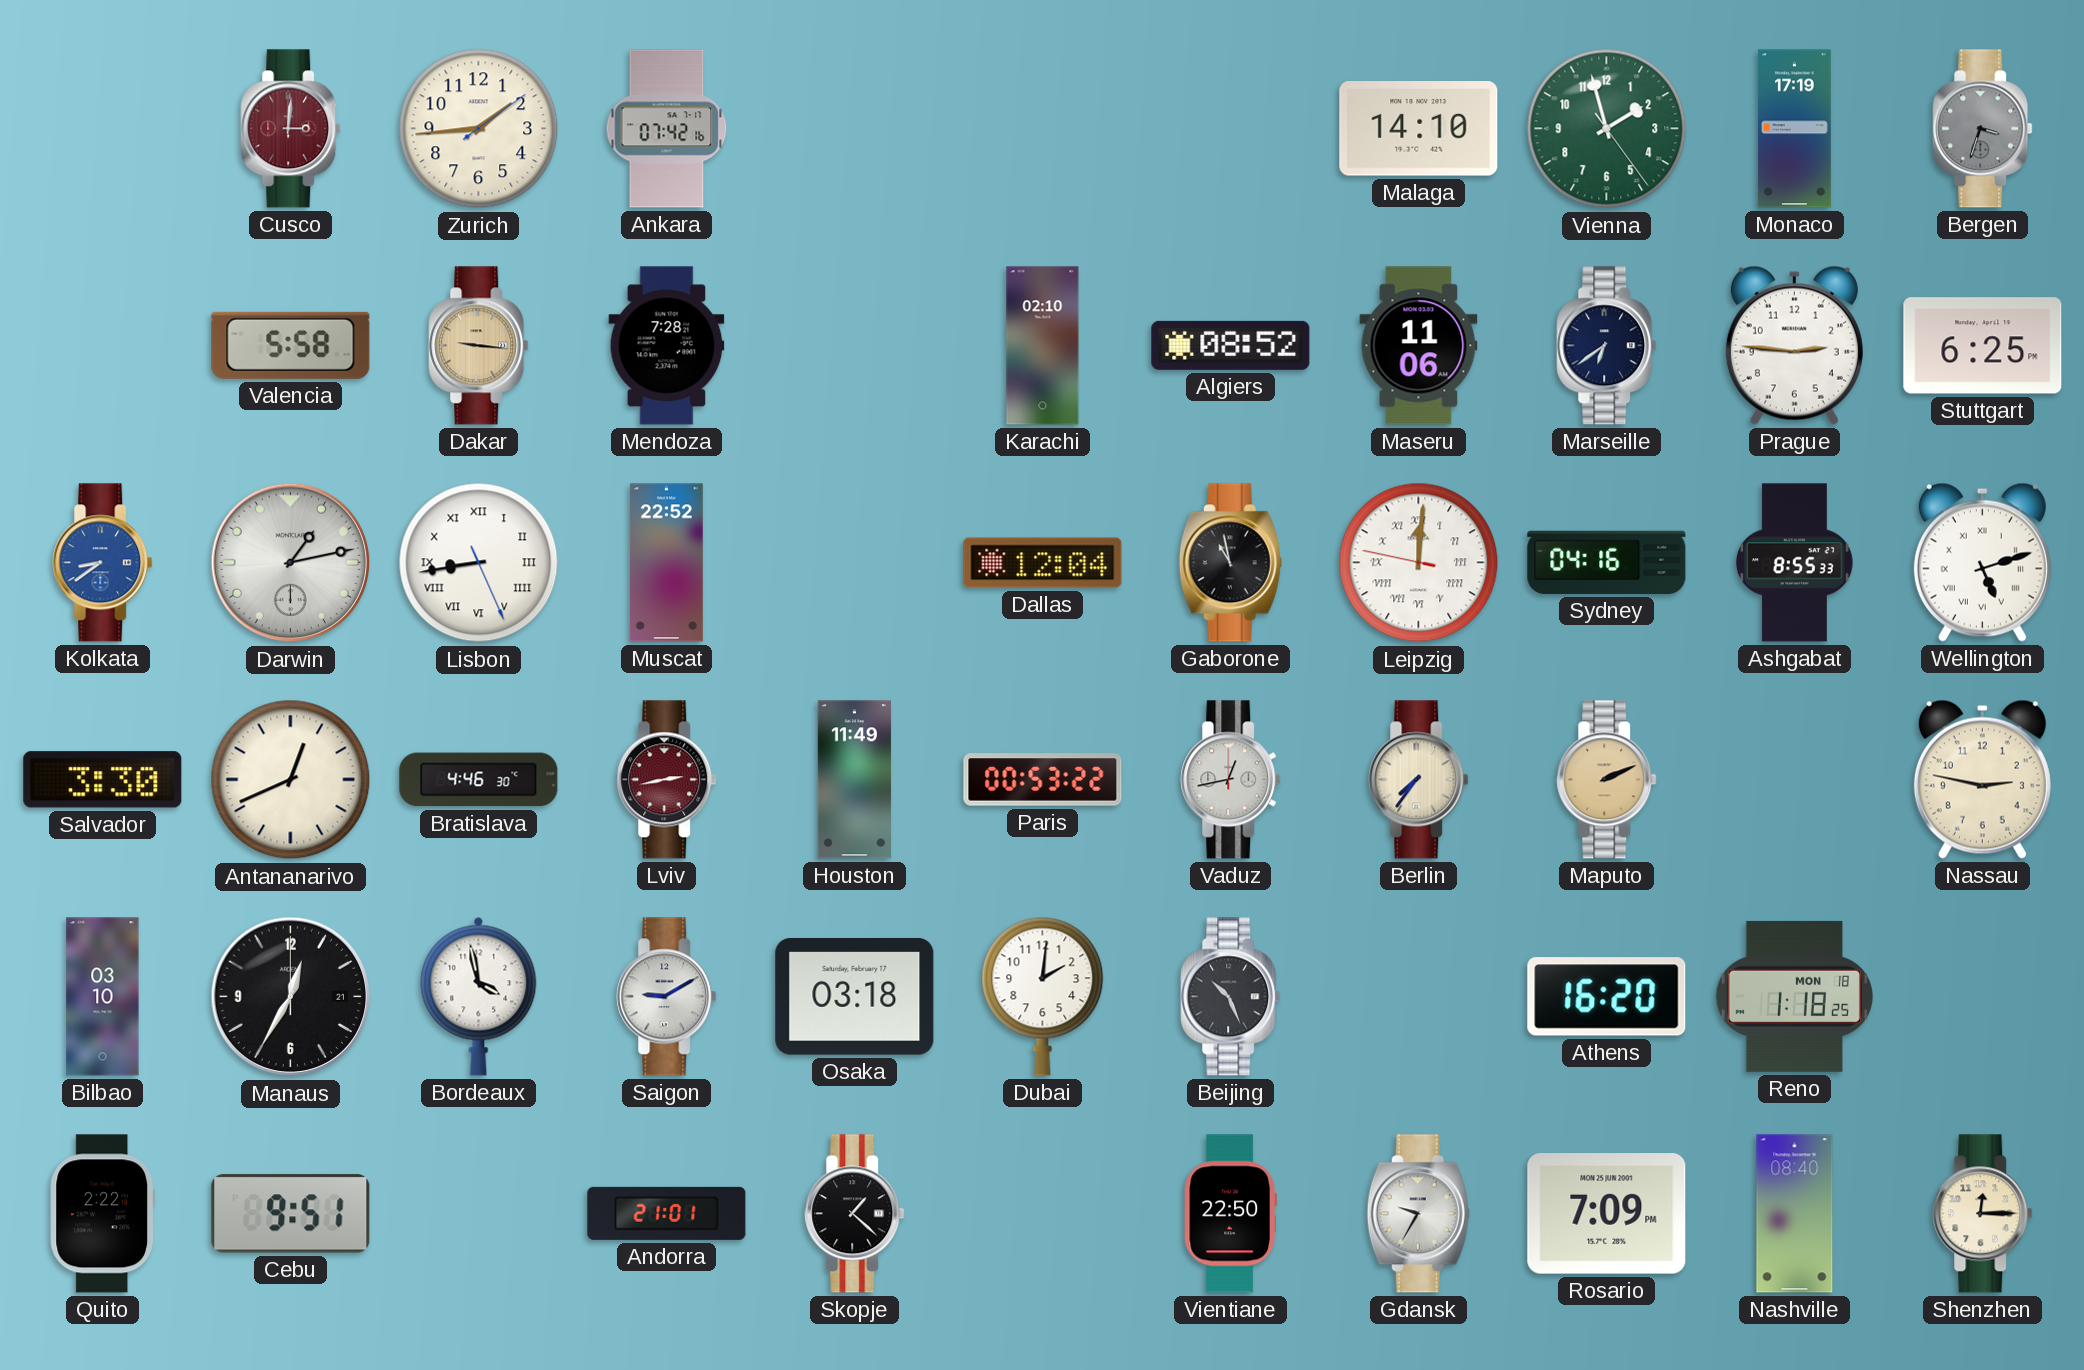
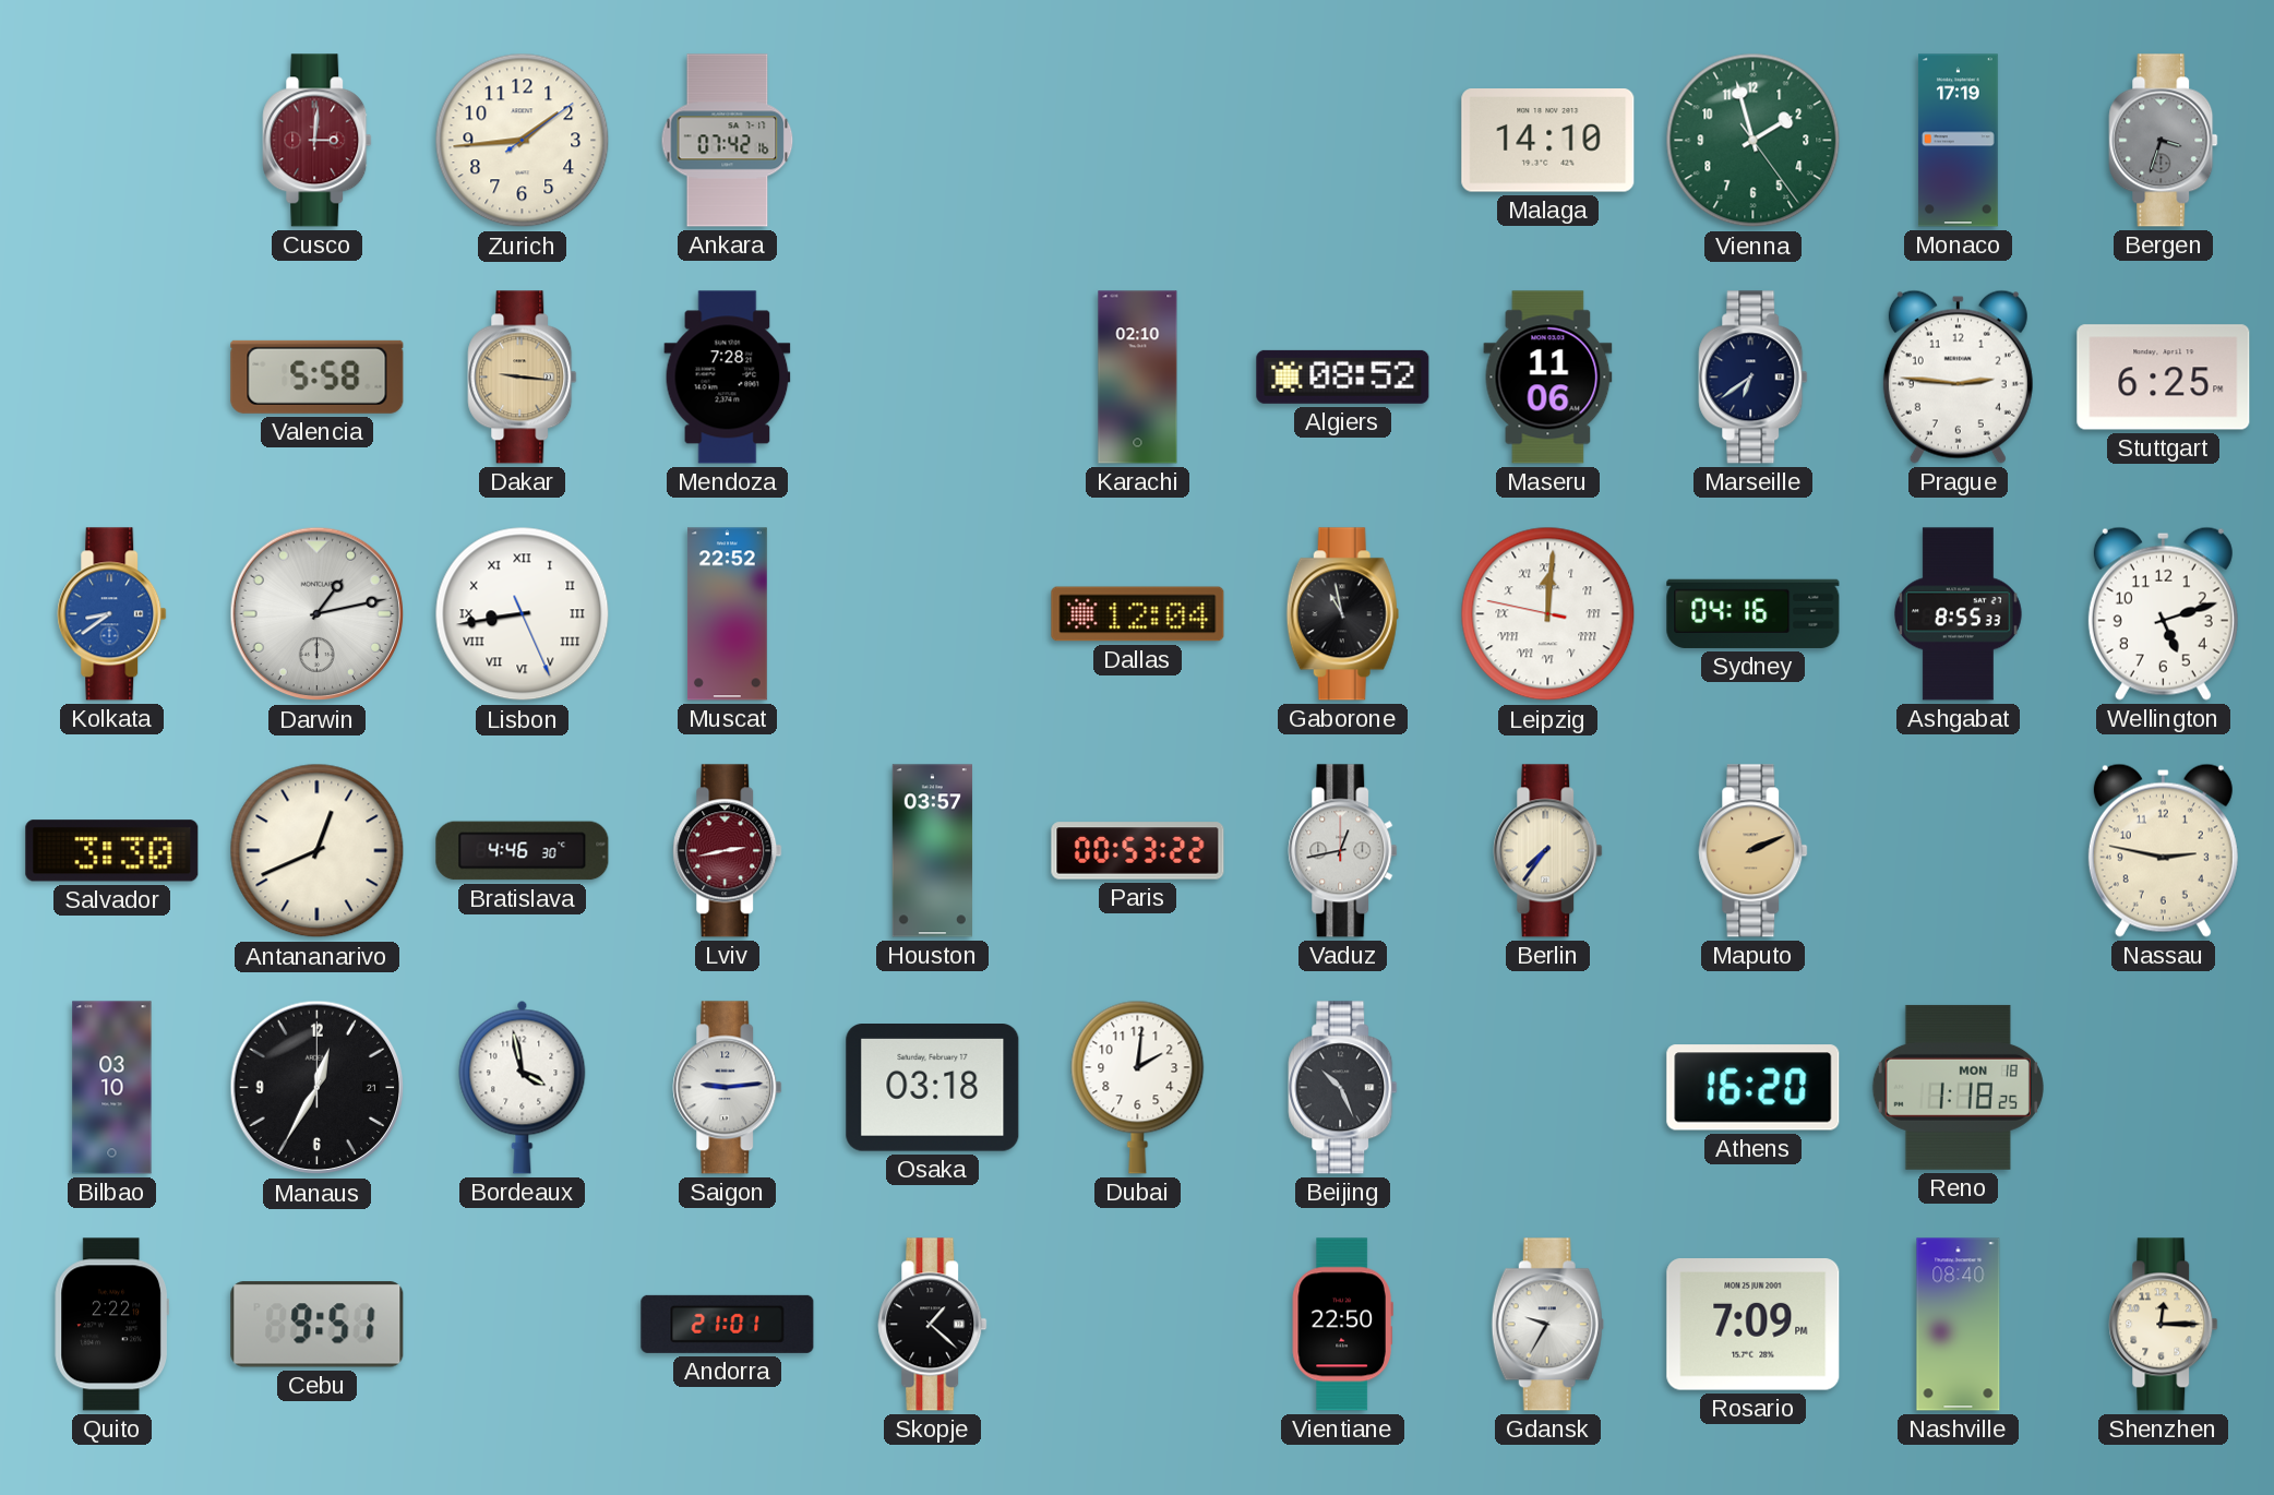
Wellington numerals: Roman -> Arabic
Houston: 11:49 -> 03:57
Saigon: 9:10 -> 9:14
